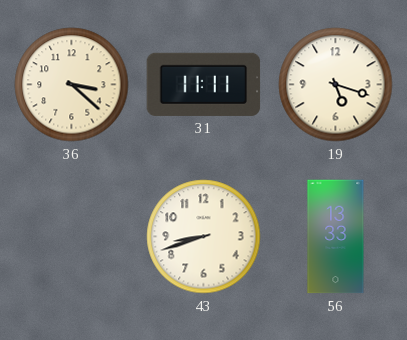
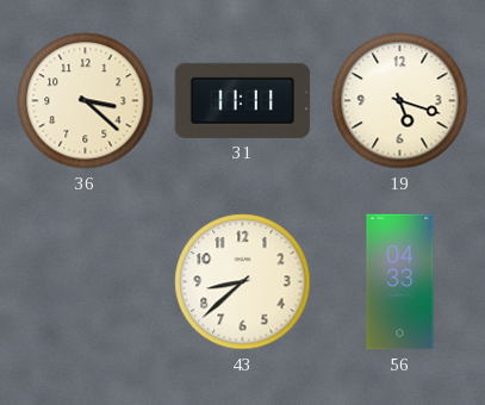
43: 8:42 -> 8:38
56: 13:33 -> 04:33
